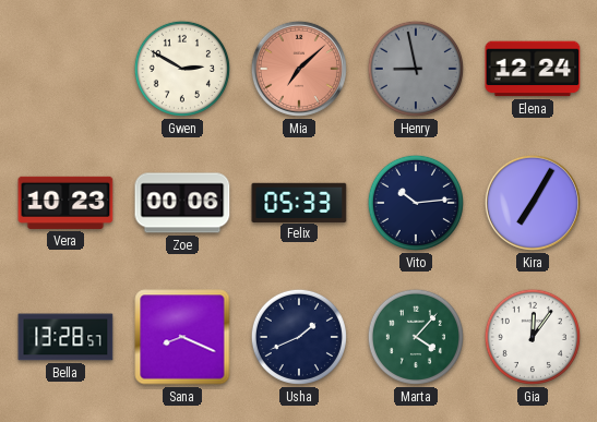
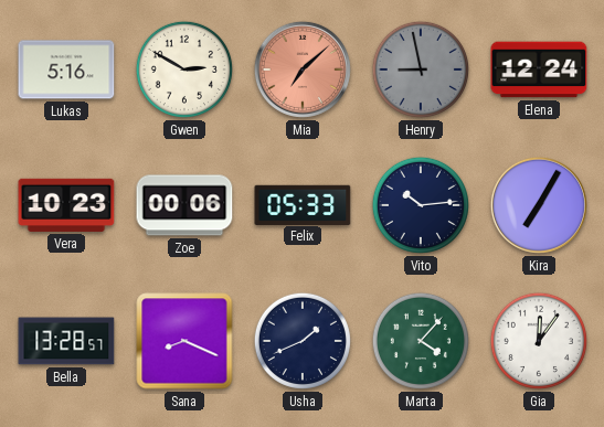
Lukas: none -> 5:16
